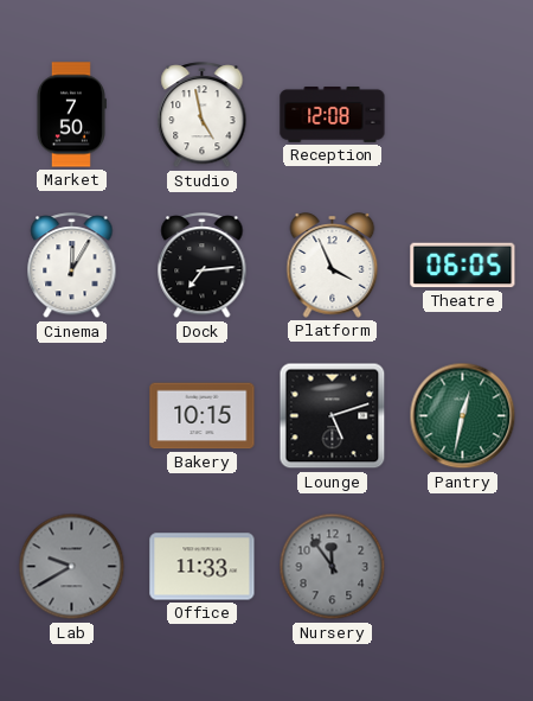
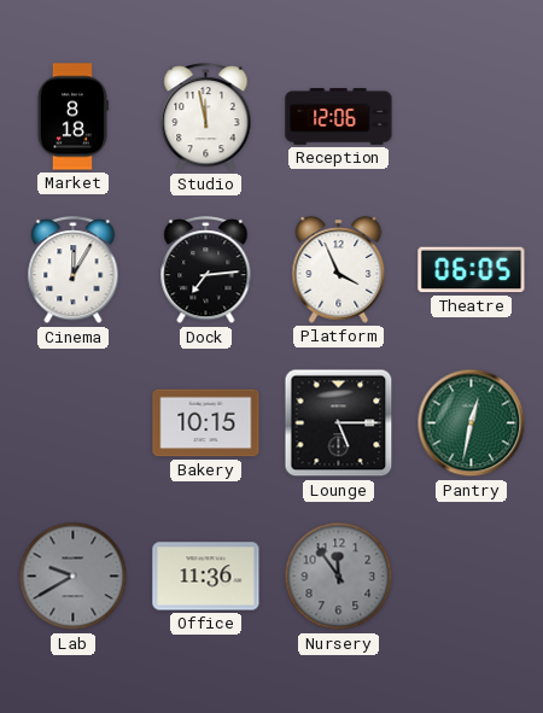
Market: 7:50 -> 8:18
Studio: 4:58 -> 11:58
Reception: 12:08 -> 12:06
Lounge: 5:12 -> 5:15
Office: 11:33 -> 11:36
